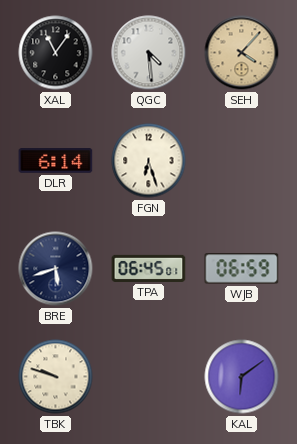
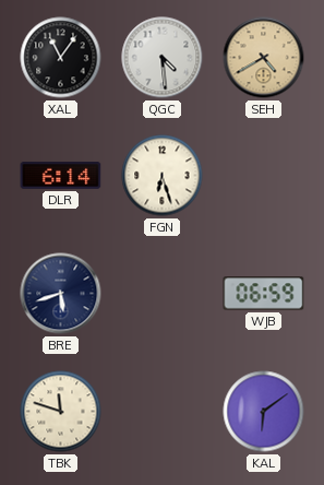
SEH: 4:07 -> 4:40
TPA: 06:45 -> none
TBK: 9:48 -> 11:48
